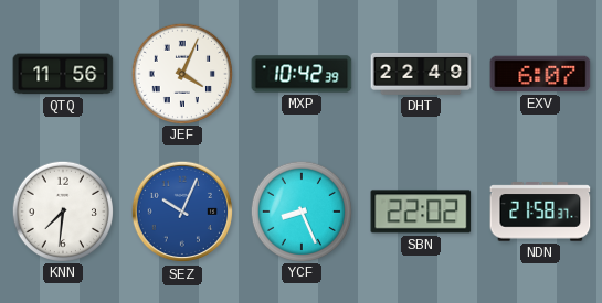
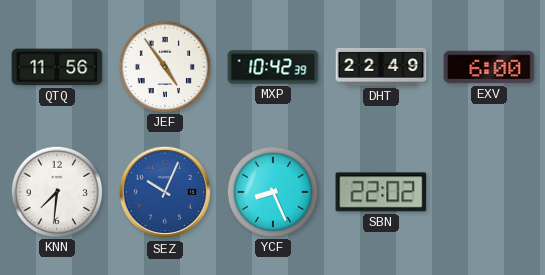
JEF: 4:04 -> 4:54
EXV: 6:07 -> 6:00
NDN: 21:58 -> none
